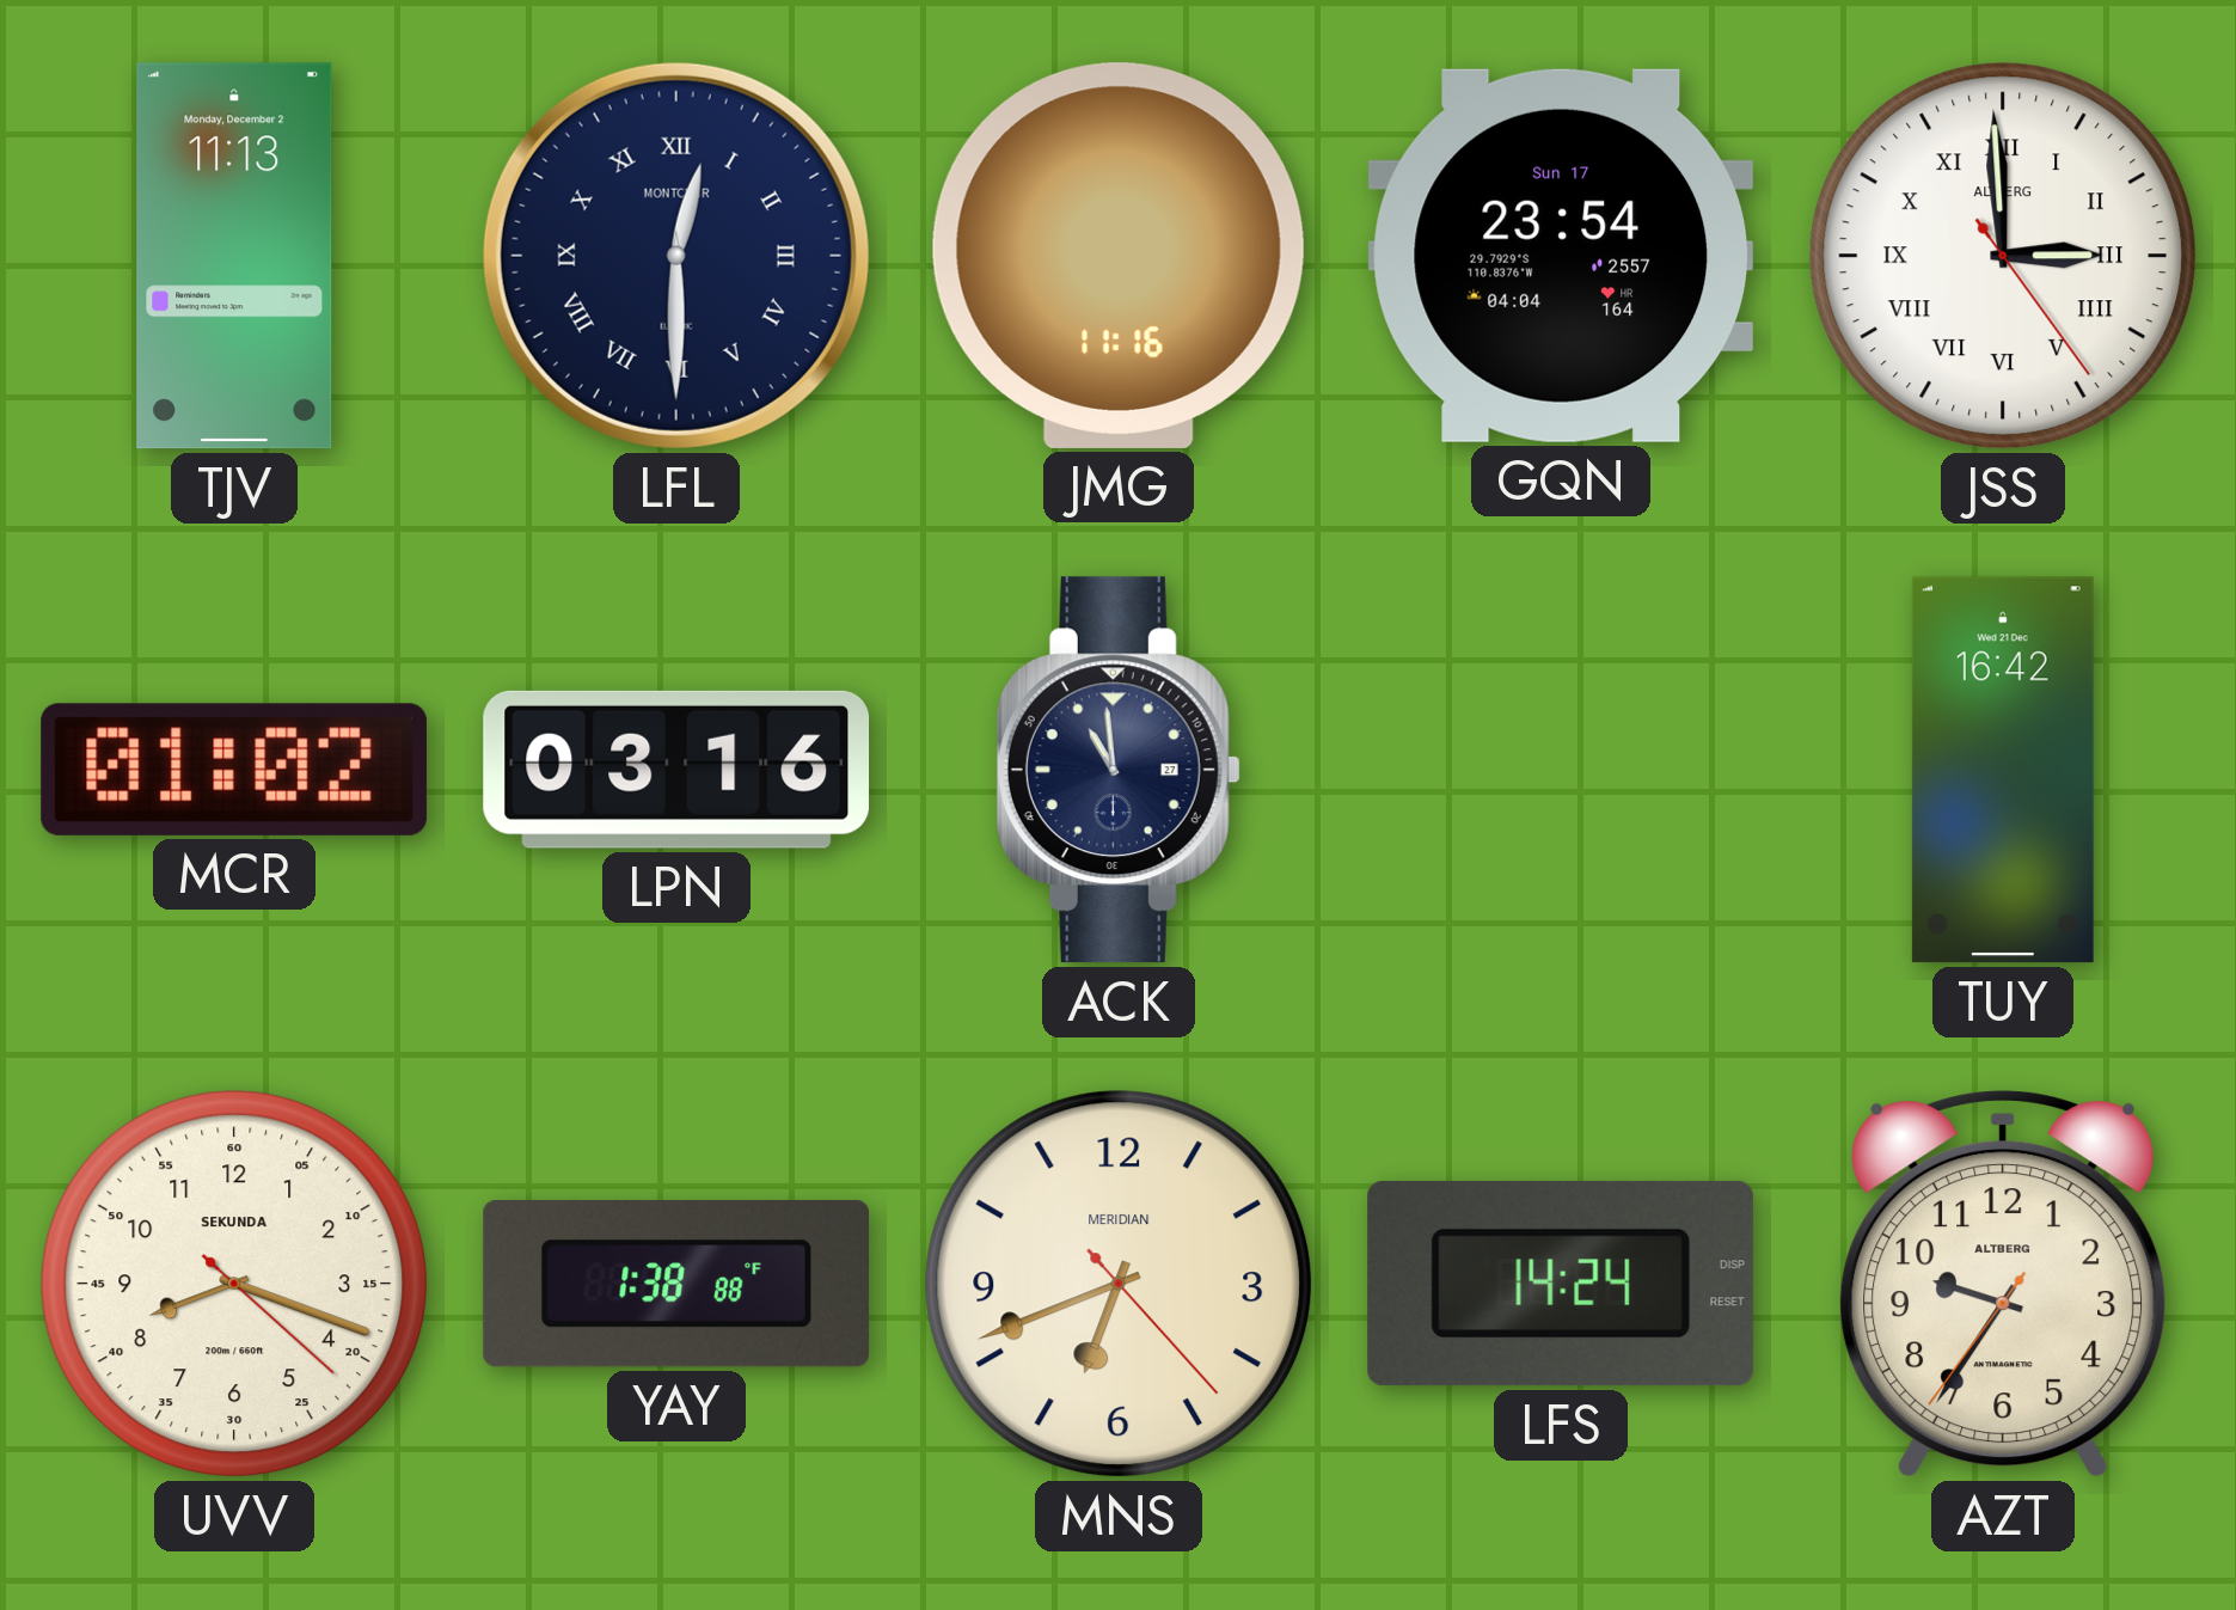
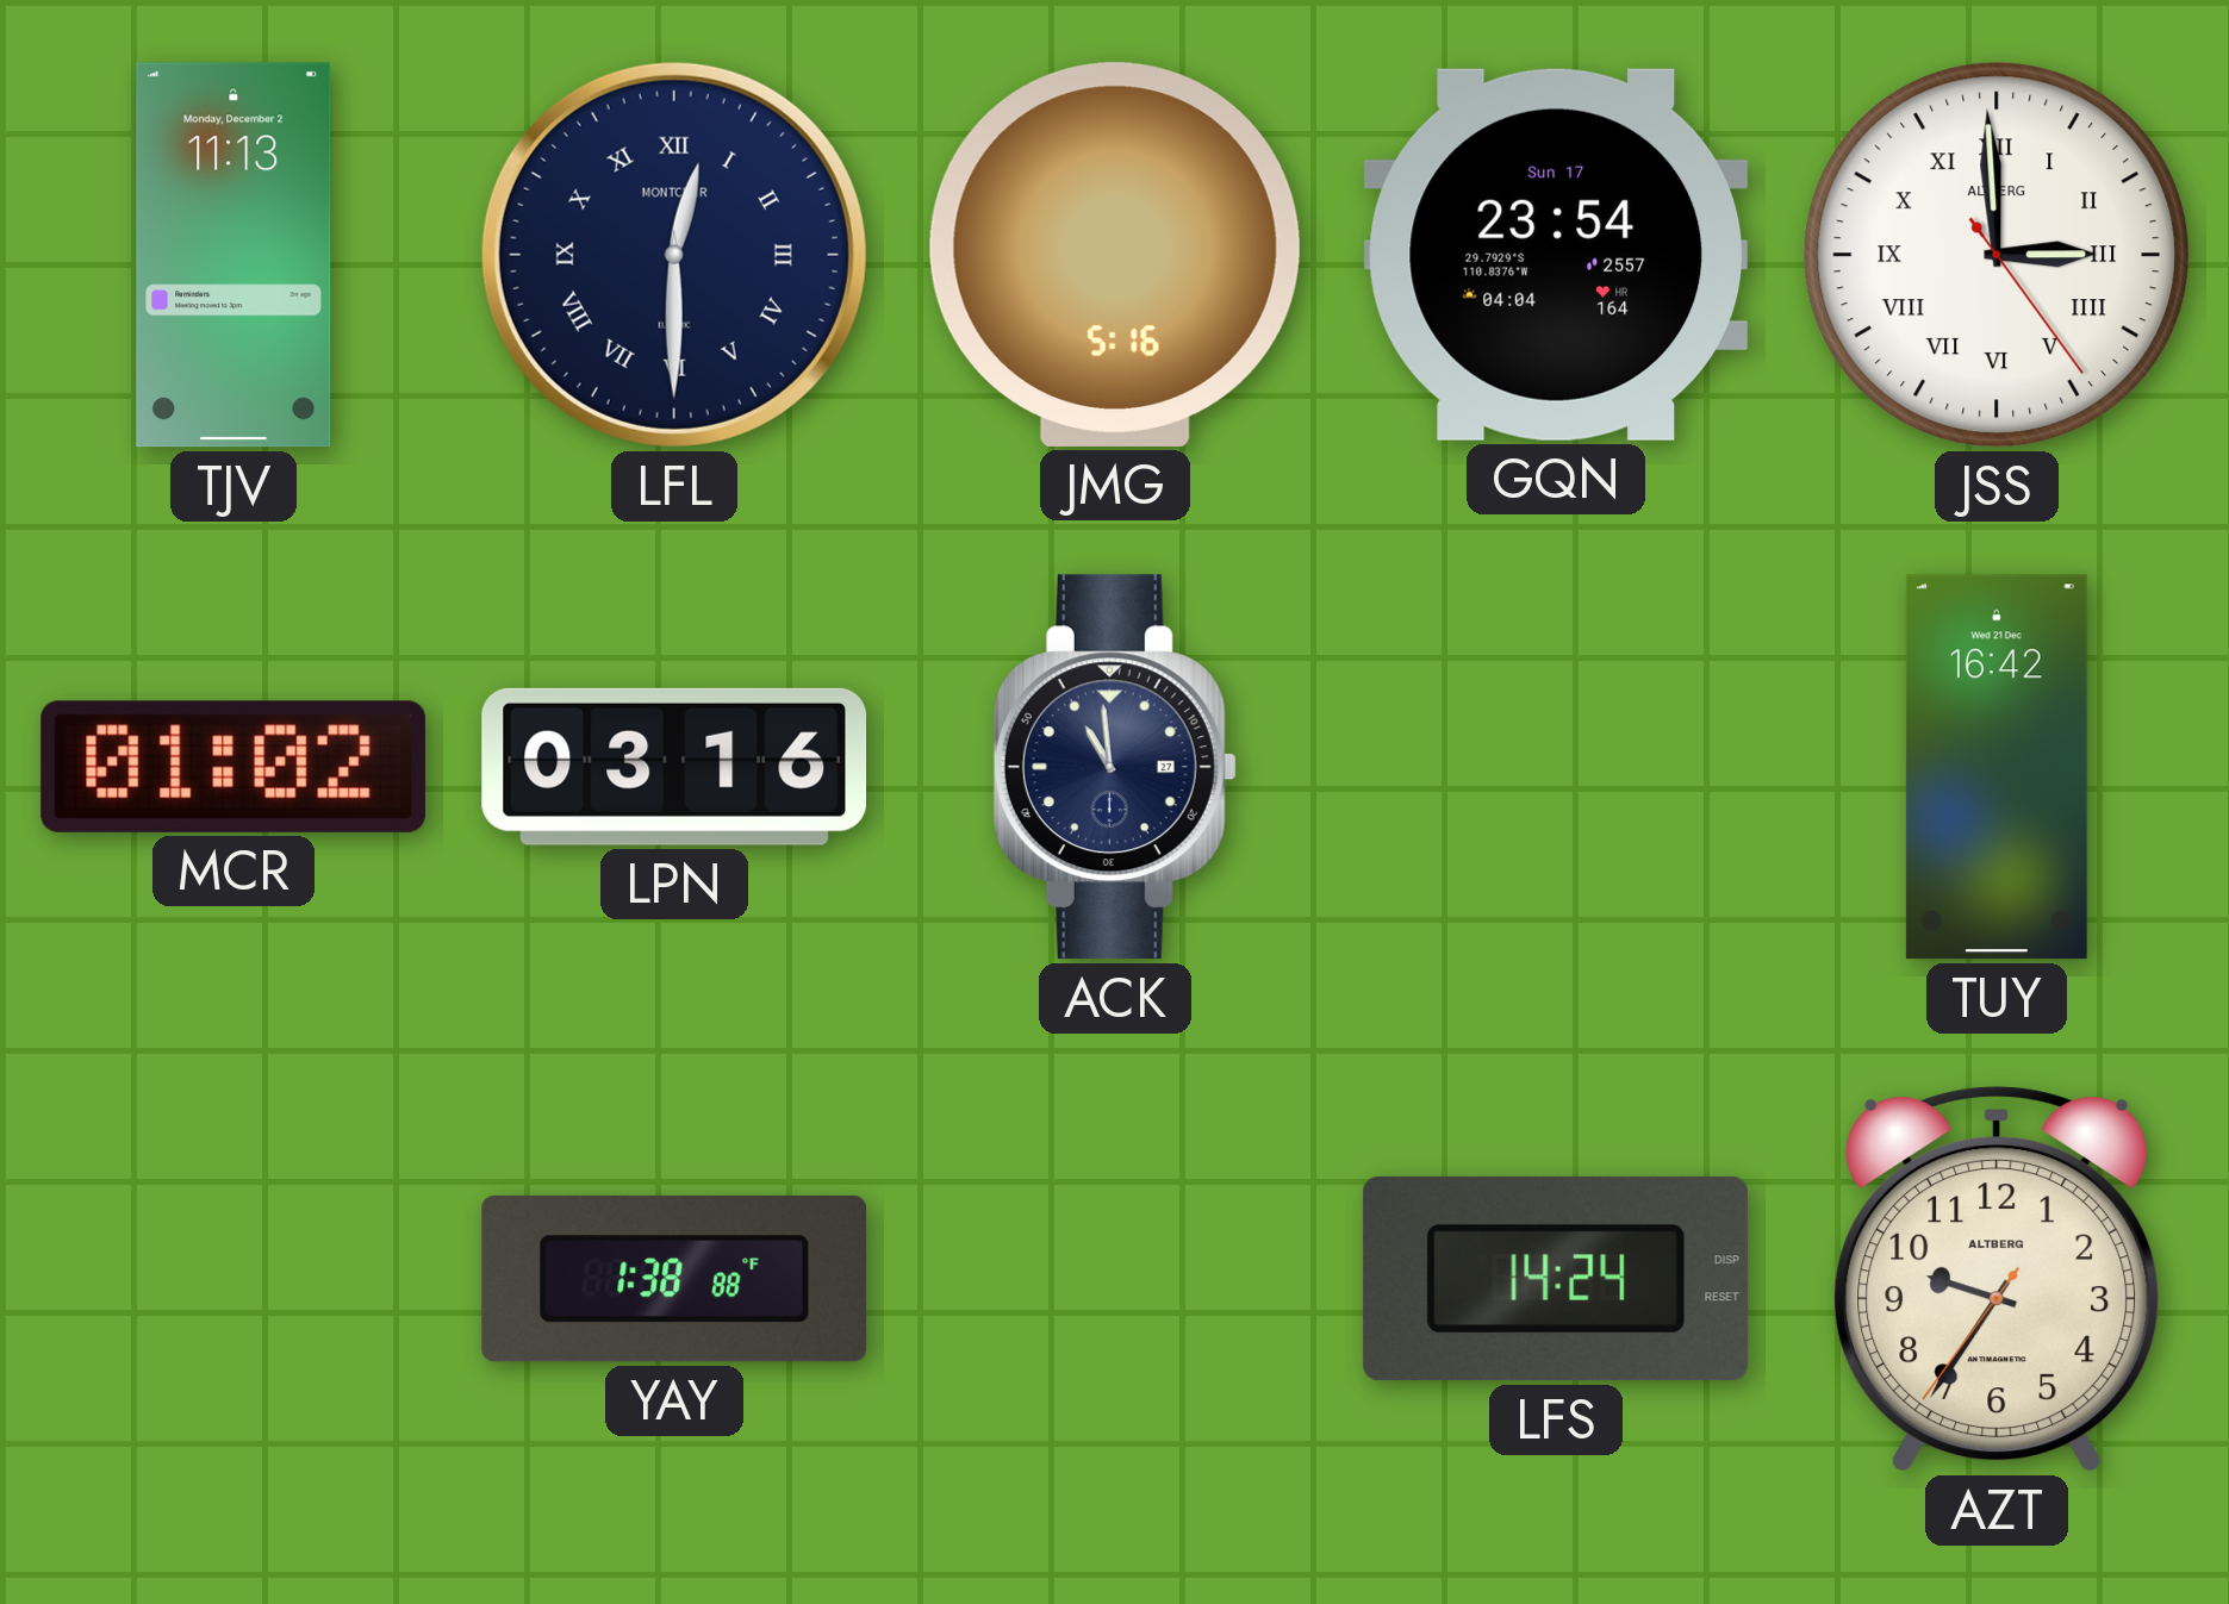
JMG: 11:16 -> 5:16
UVV: 8:18 -> none
MNS: 6:41 -> none
